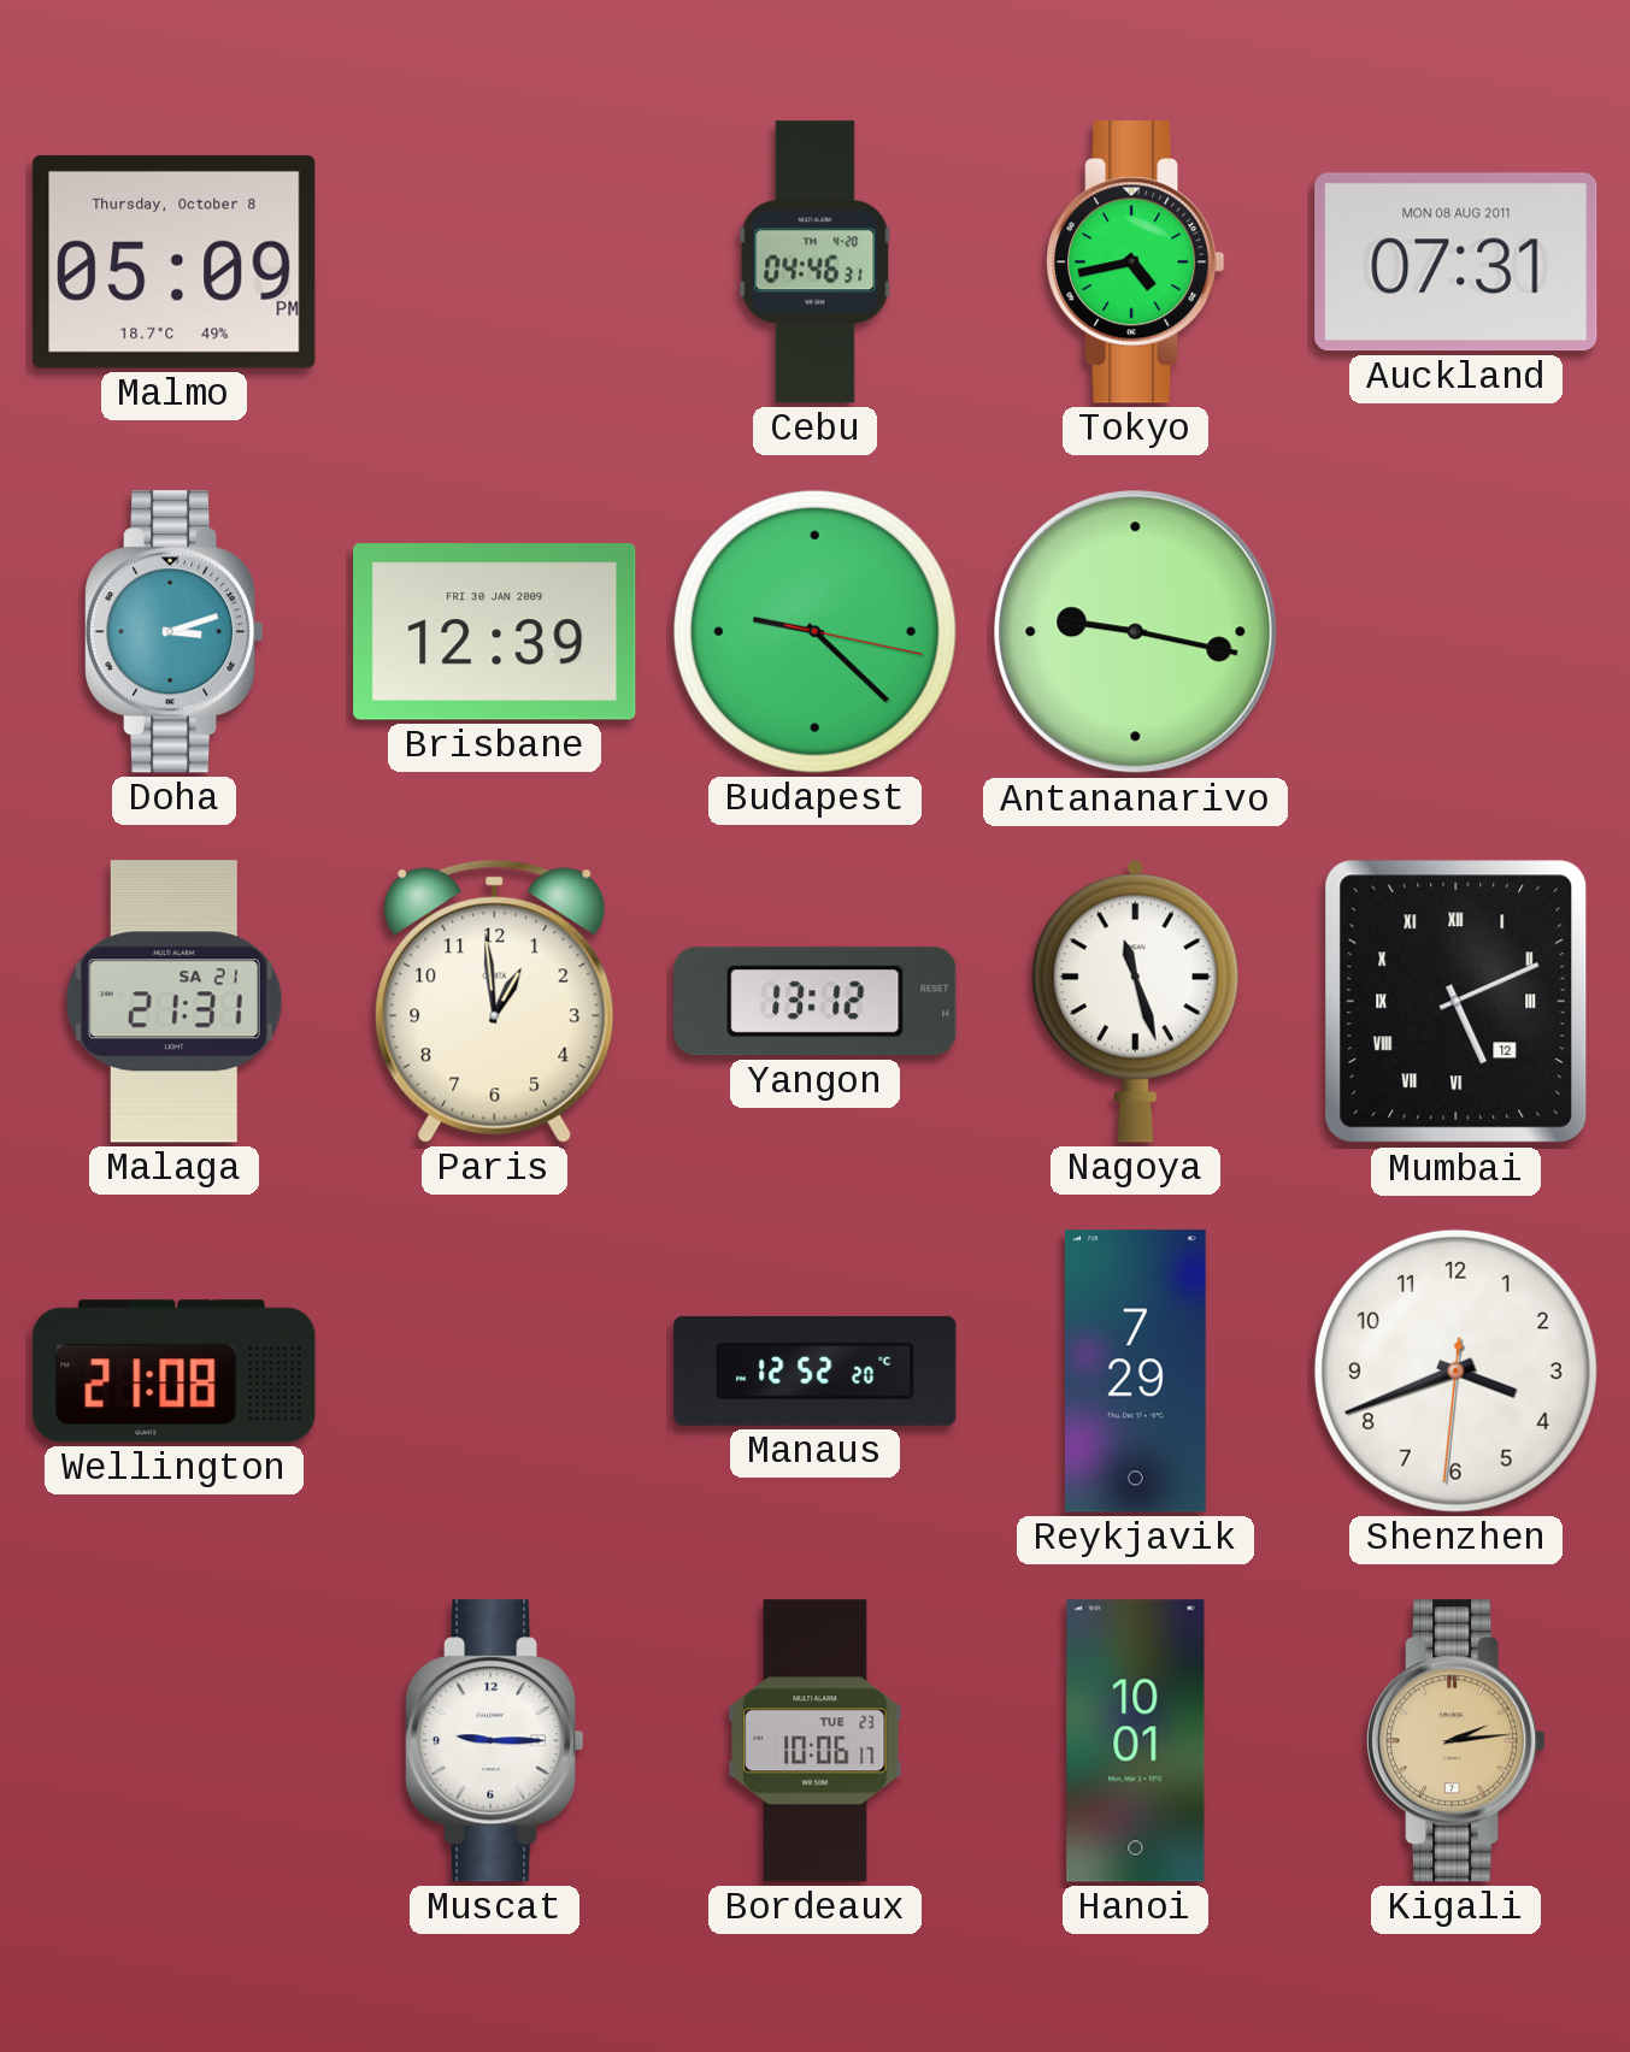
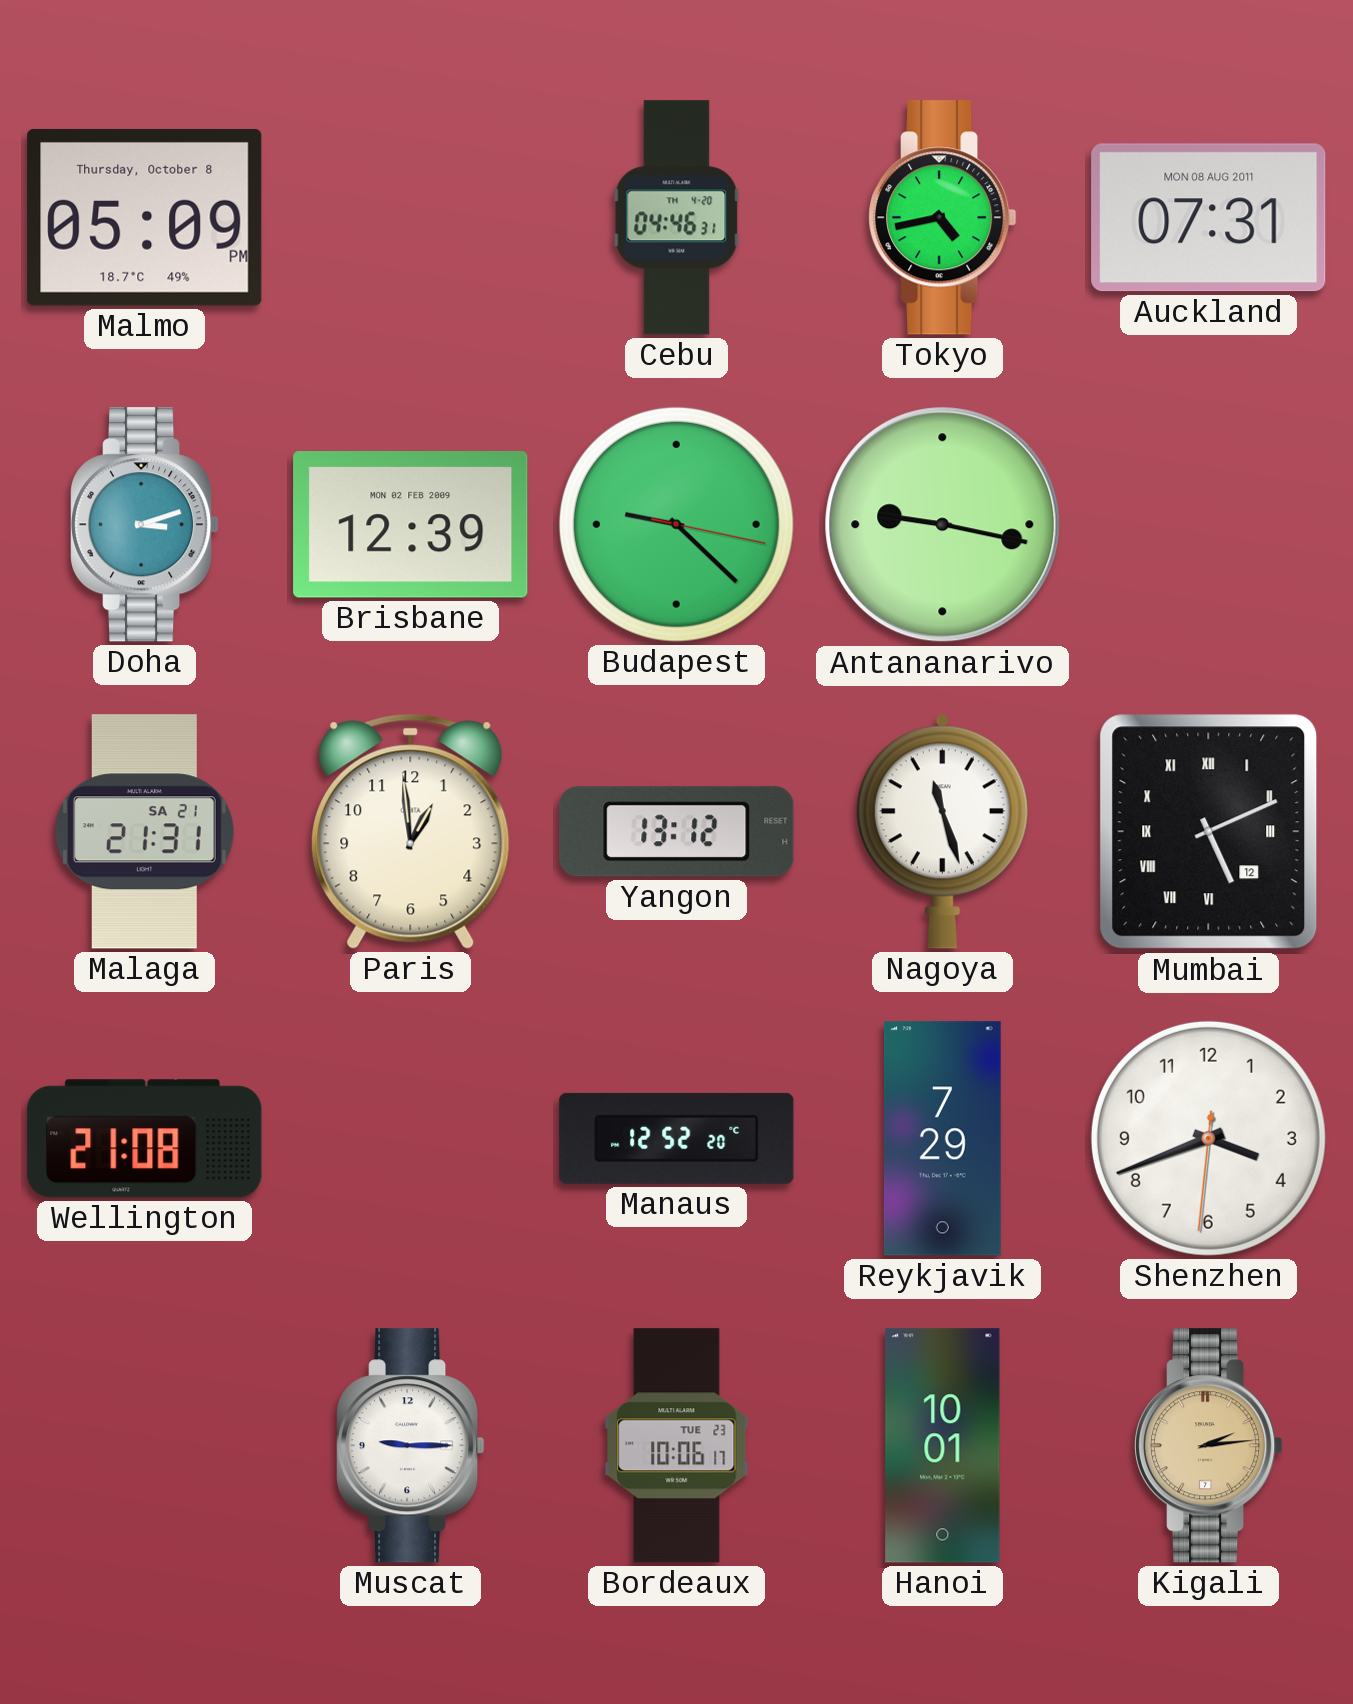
Brisbane date: FRI 30 JAN 2009 -> MON 02 FEB 2009
